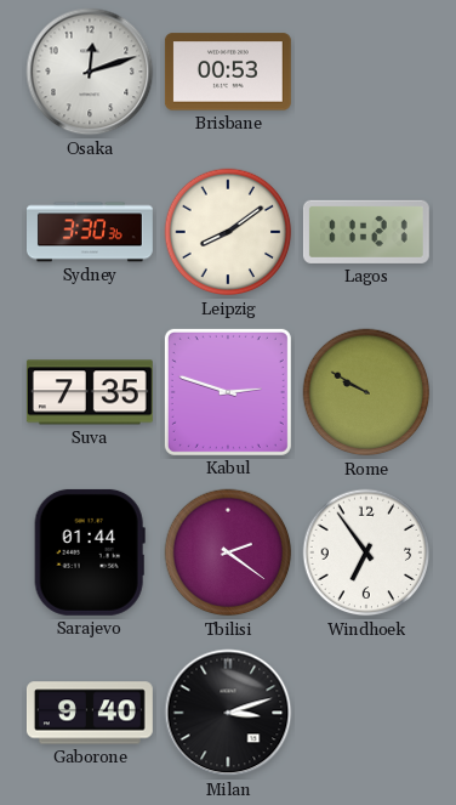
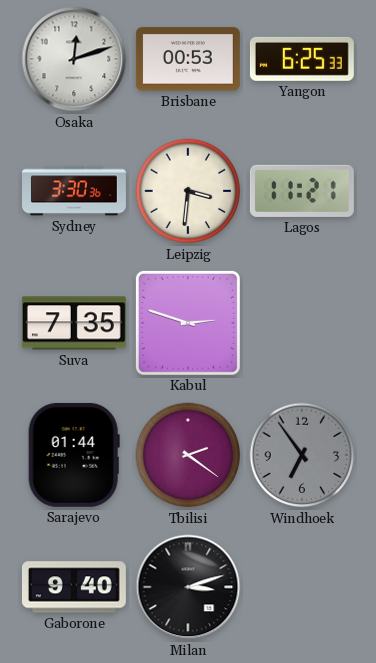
Yangon: none -> 6:25
Leipzig: 8:09 -> 3:31
Rome: 9:50 -> none
Windhoek dial: white -> grey
